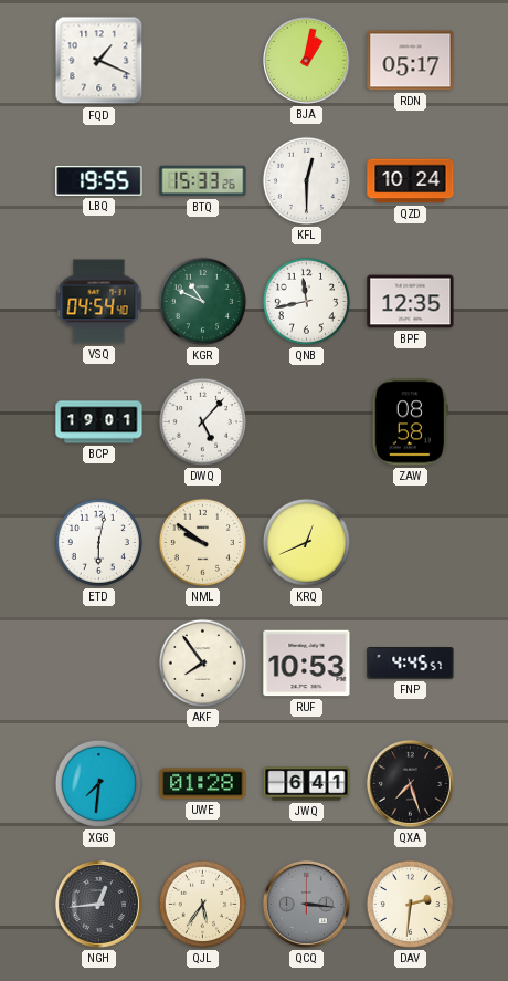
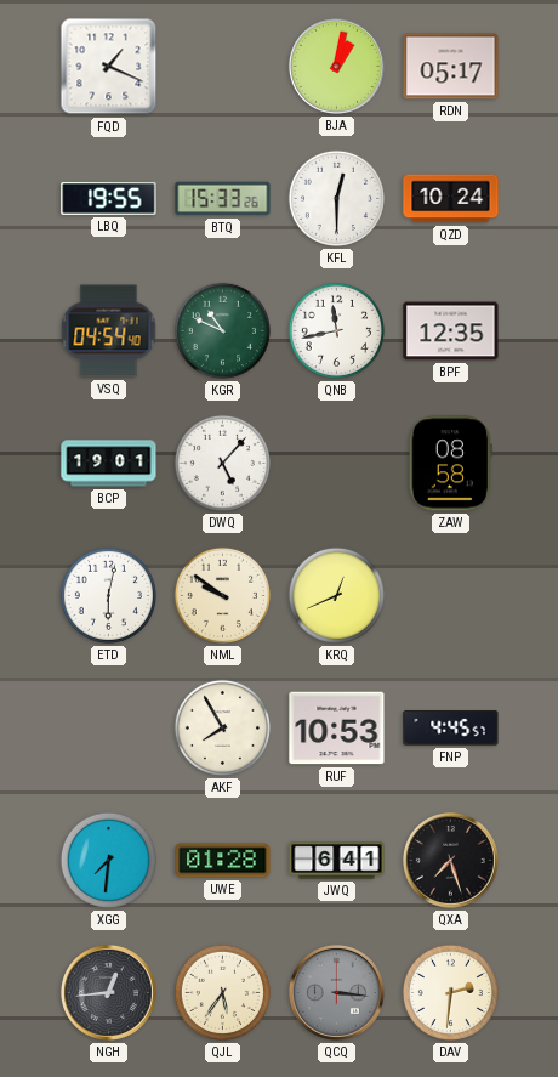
AKF: 7:54 -> 7:55
